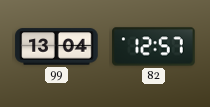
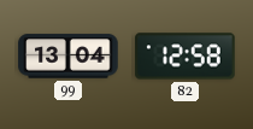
82: 12:57 -> 12:58
